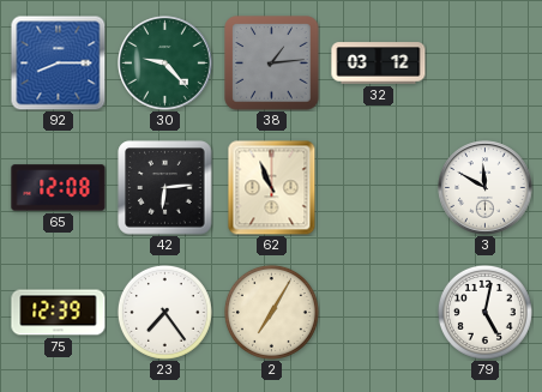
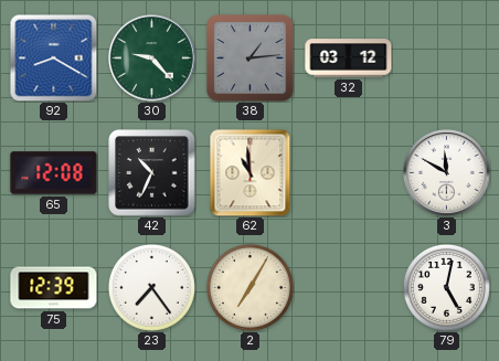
92: 8:15 -> 8:20
42: 6:14 -> 10:34
62: 10:56 -> 10:59
